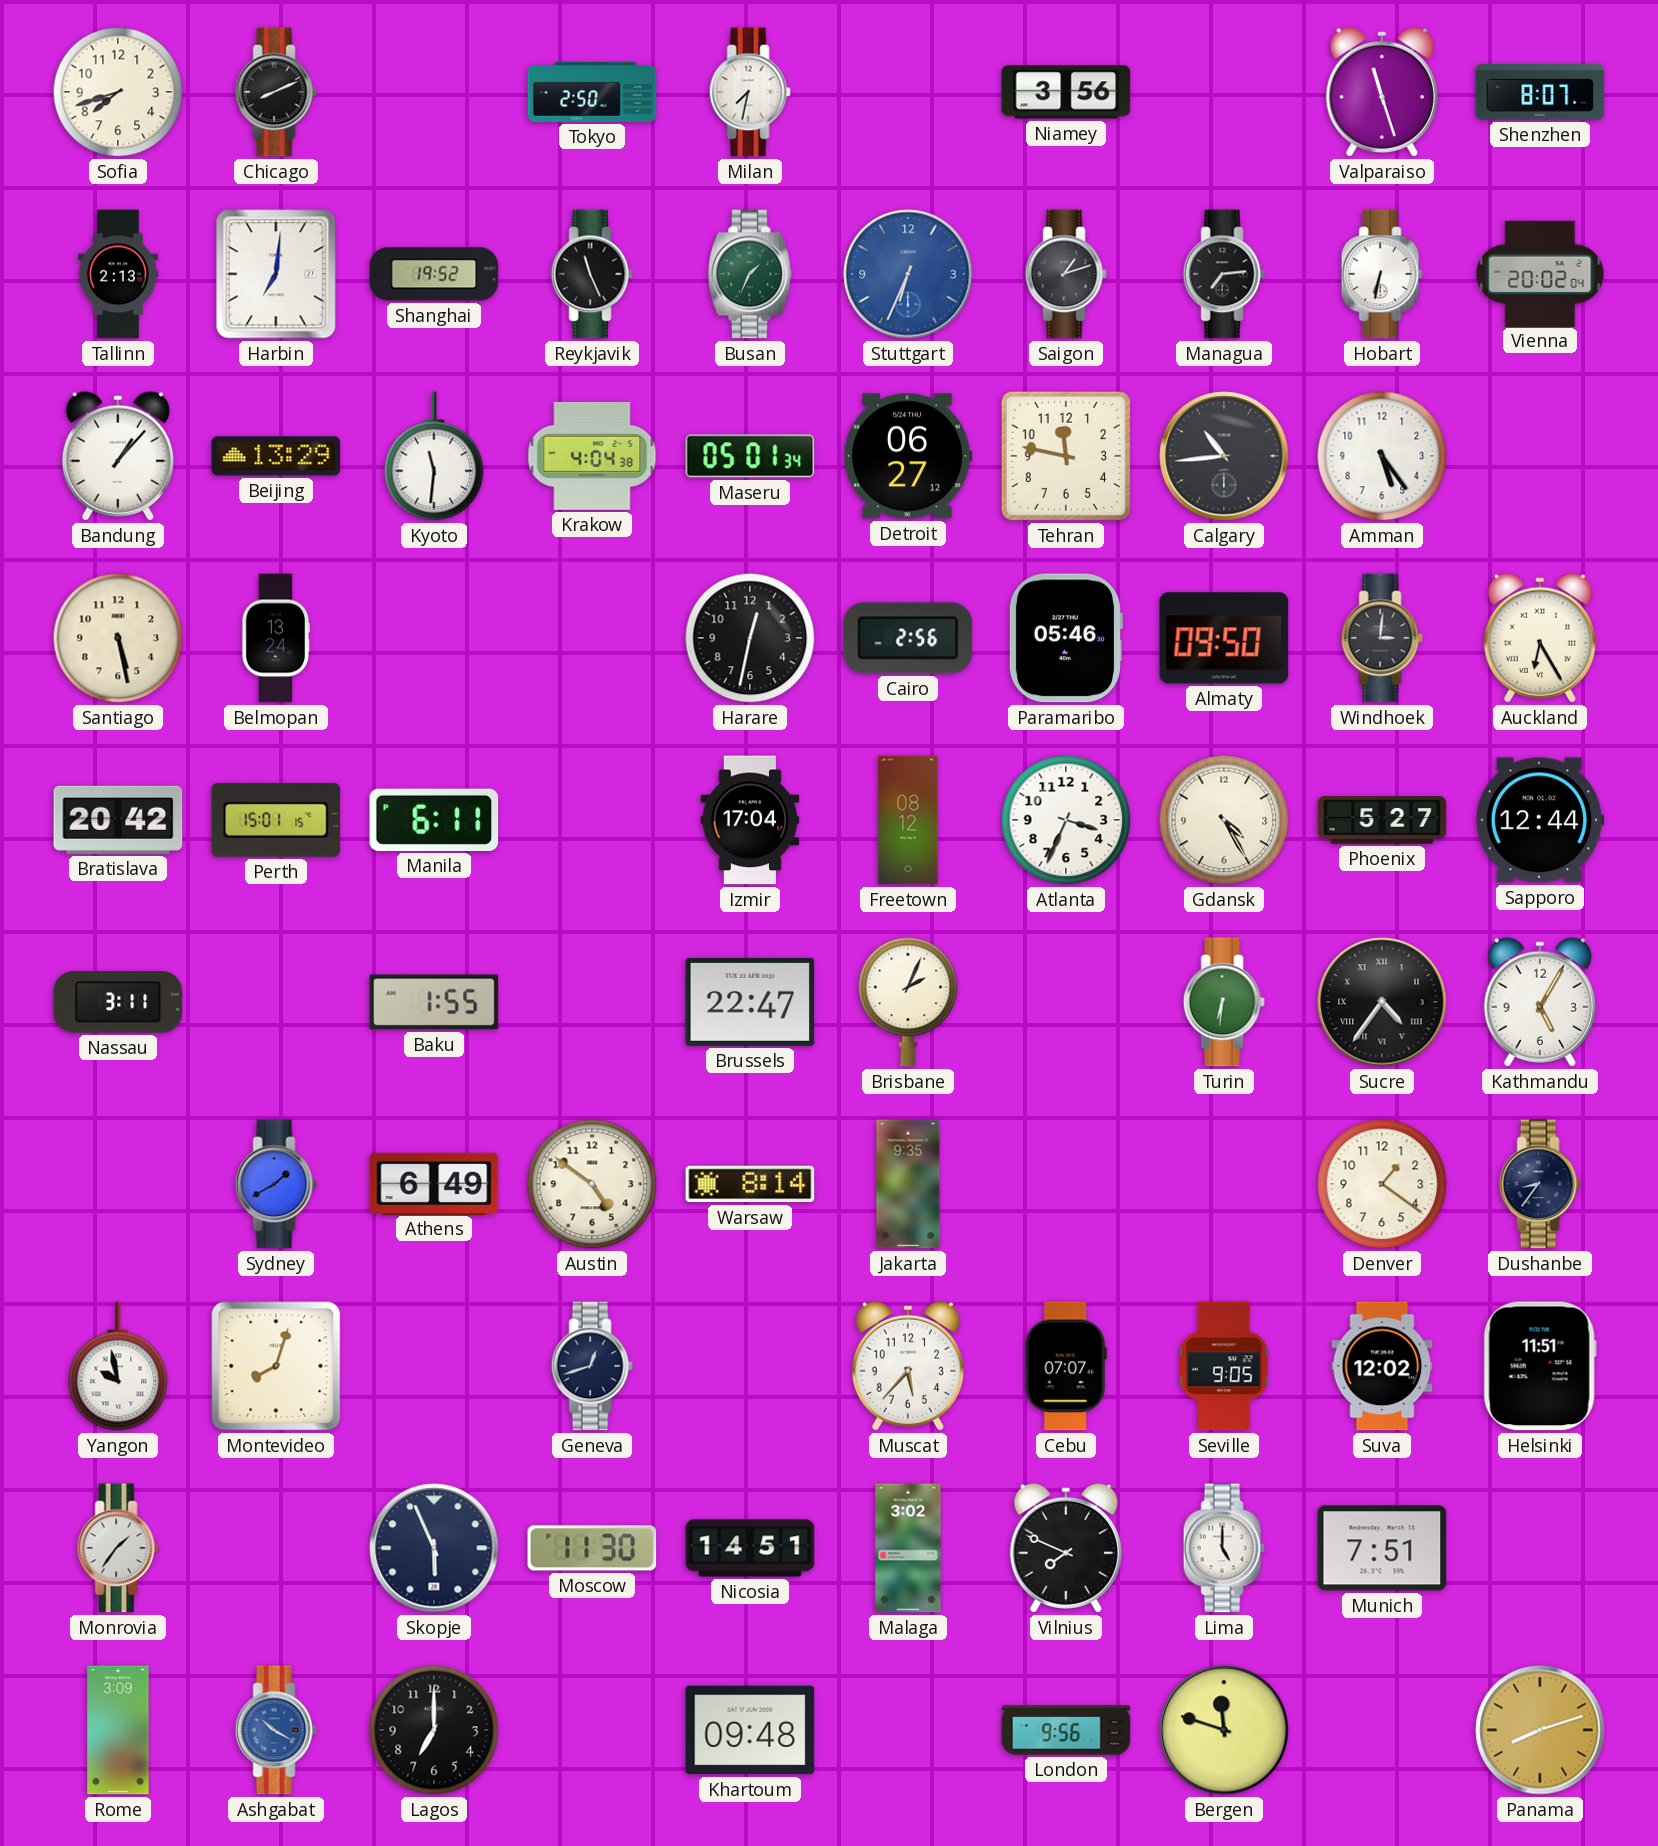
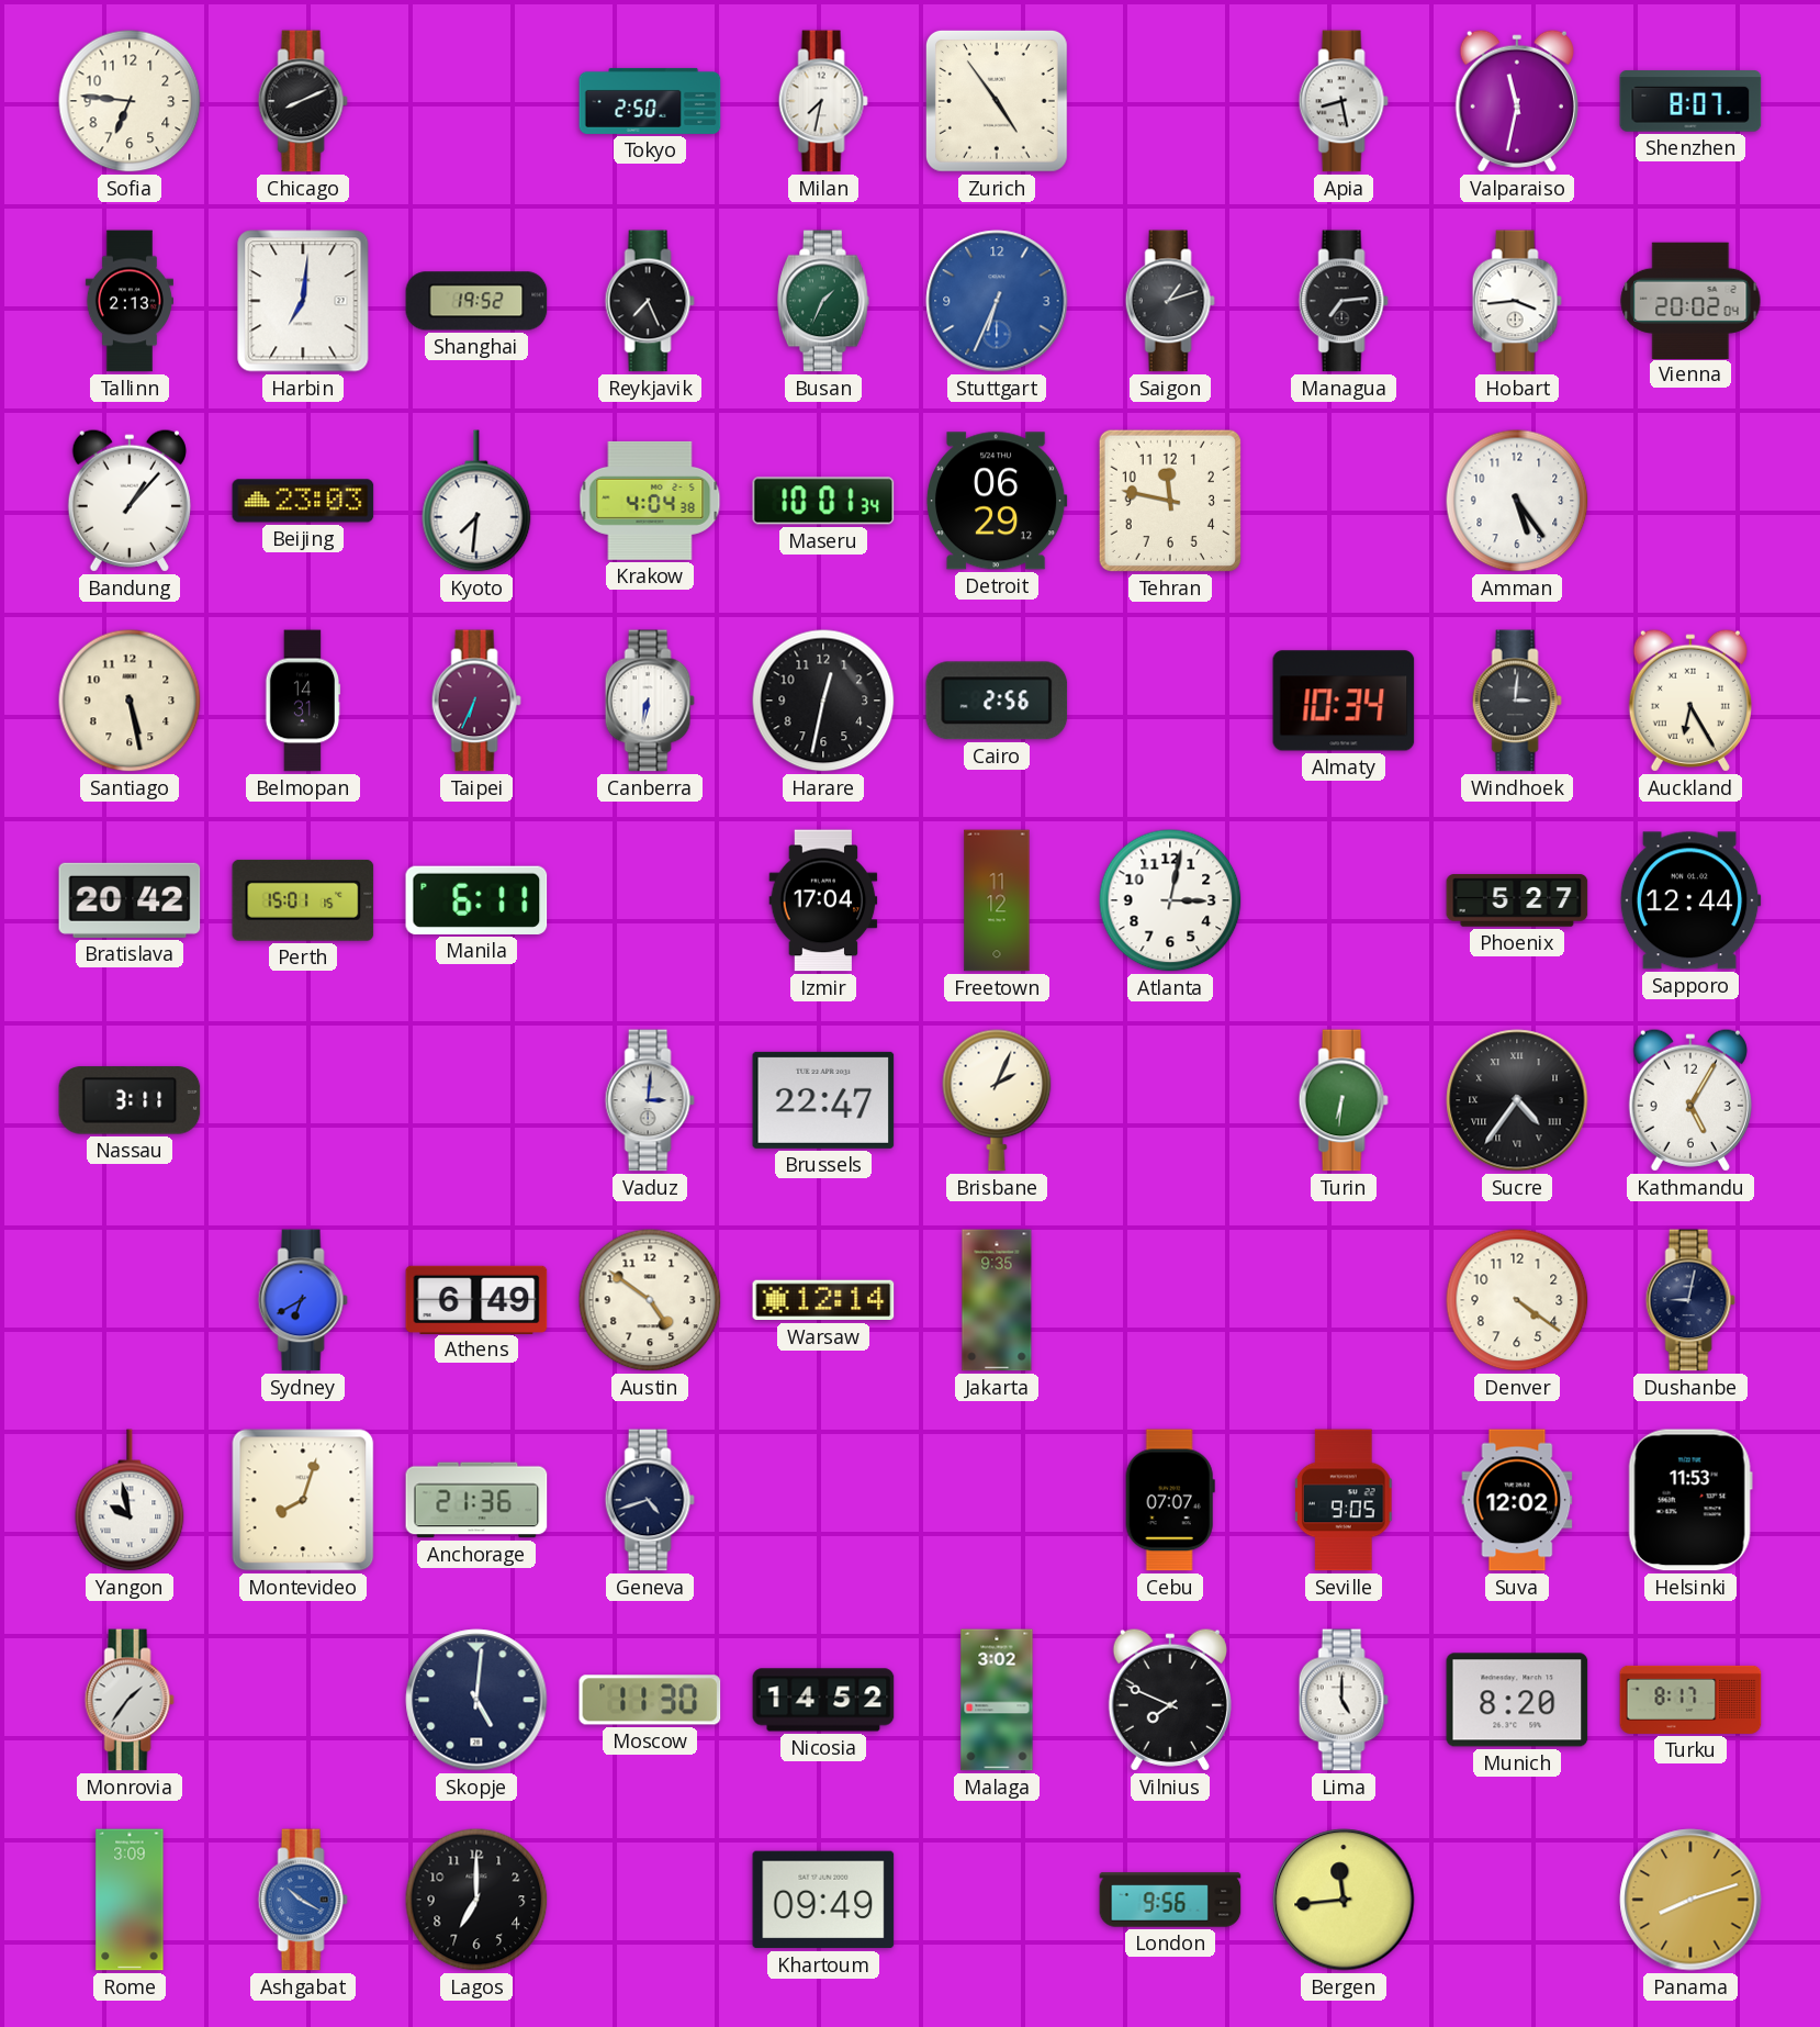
Sofia: 7:42 -> 6:46
Zurich: none -> 4:54
Niamey: 3:56 -> none
Apia: none -> 8:28
Valparaiso: 11:27 -> 11:32
Reykjavik: 11:26 -> 7:26
Hobart: 6:32 -> 3:44
Beijing: 13:29 -> 23:03
Kyoto: 11:31 -> 7:31
Maseru: 05:01 -> 10:01
Detroit: 06:27 -> 06:29
Calgary: 10:44 -> none
Belmopan: 13:24 -> 14:31
Taipei: none -> 6:34
Canberra: none -> 6:32
Paramaribo: 05:46 -> none
Almaty: 09:50 -> 10:34
Freetown: 08:12 -> 11:12
Atlanta: 3:34 -> 3:02
Gdansk: 4:25 -> none
Baku: 1:55 -> none
Vaduz: none -> 3:01
Sydney: 1:40 -> 6:40
Warsaw: 8:14 -> 12:14
Denver: 1:21 -> 4:21
Dushanbe: 8:36 -> 9:02
Anchorage: none -> 21:36
Geneva: 12:42 -> 4:42
Muscat: 5:37 -> none
Helsinki: 11:51 -> 11:53
Skopje: 5:56 -> 5:01
Nicosia: 14:51 -> 14:52
Munich: 7:51 -> 8:20
Turku: none -> 8:17
Khartoum: 09:48 -> 09:49
Bergen: 11:48 -> 11:44
